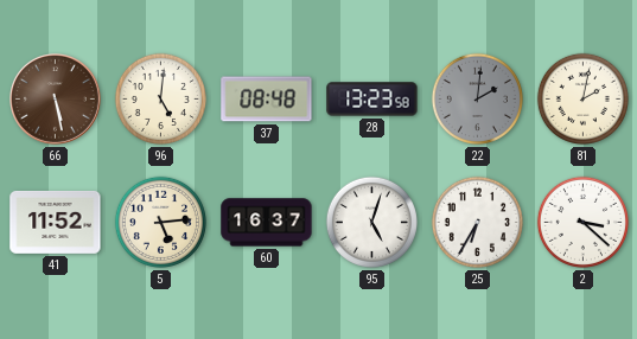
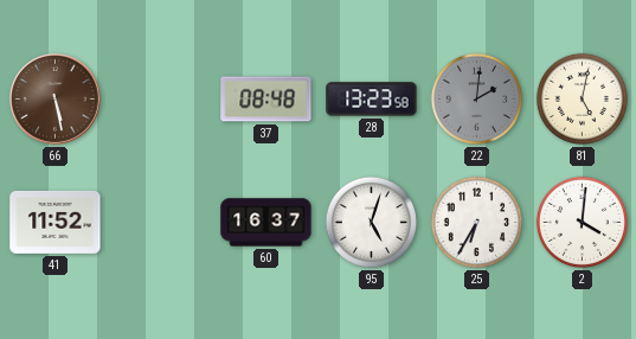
96: 5:01 -> none
81: 2:02 -> 5:02
5: 5:14 -> none
2: 3:22 -> 4:01
